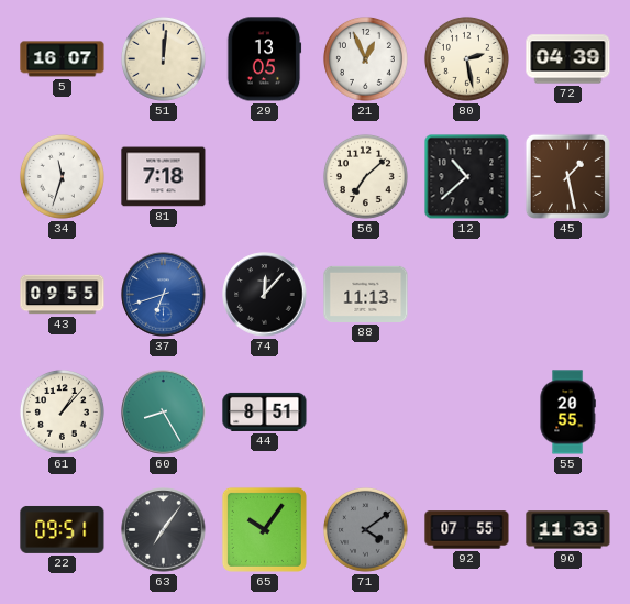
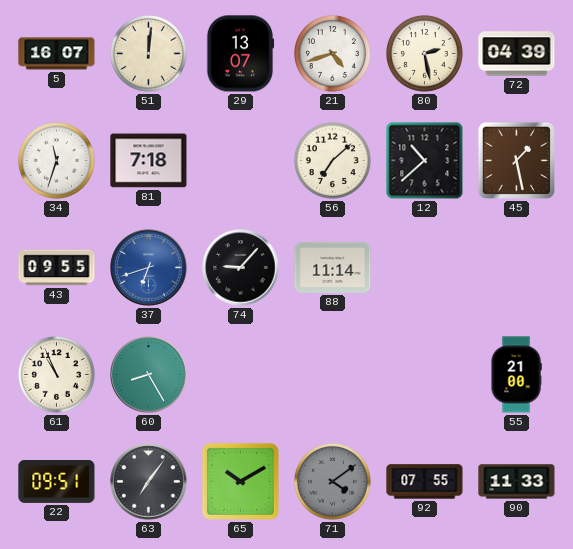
29: 13:05 -> 13:07
21: 12:56 -> 4:42
74: 12:07 -> 9:07
88: 11:13 -> 11:14
61: 1:07 -> 10:56
44: 8:51 -> none
55: 20:55 -> 21:00
65: 10:06 -> 10:10
